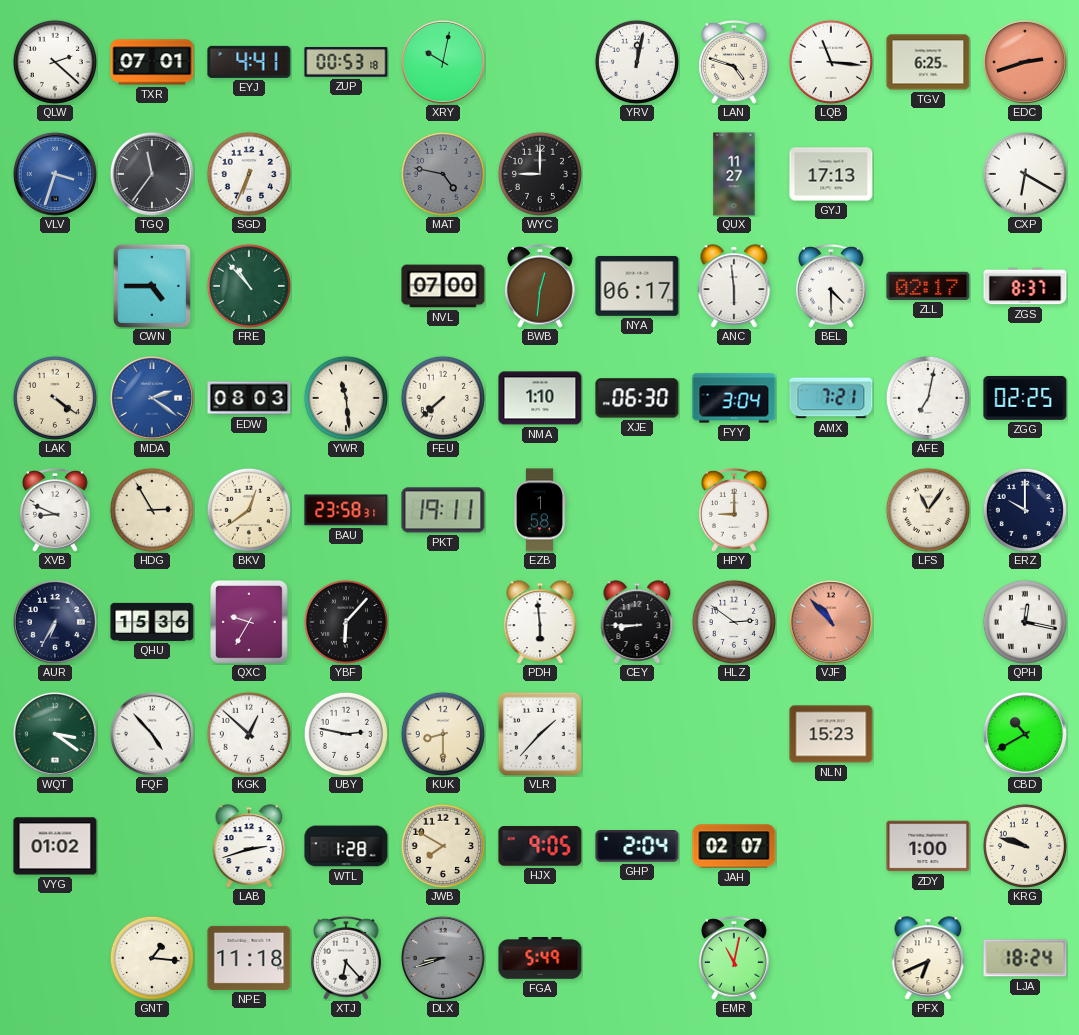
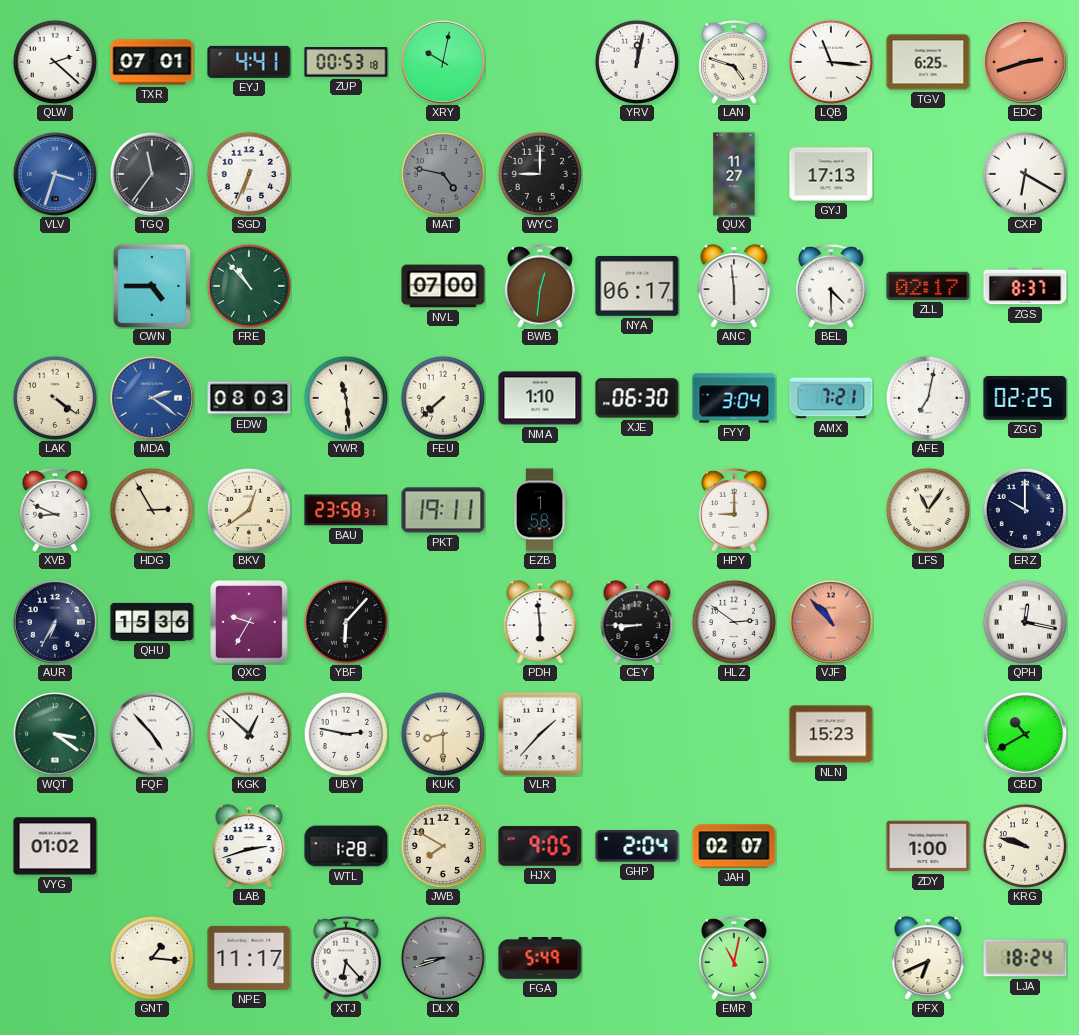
NPE: 11:18 -> 11:17
